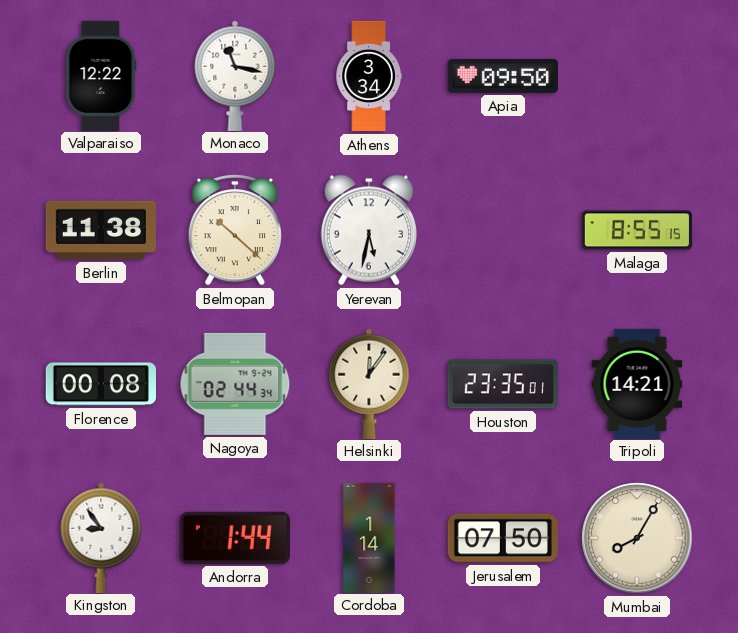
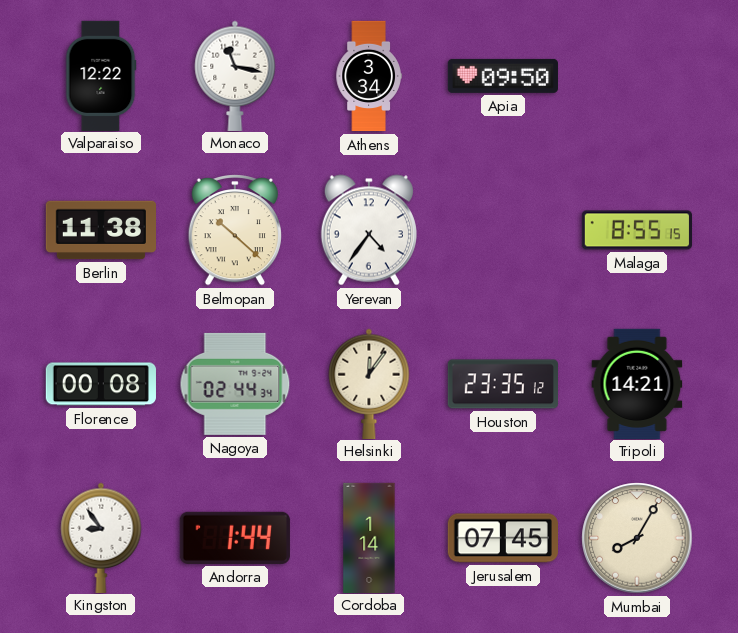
Yerevan: 5:32 -> 4:36
Houston: 23:35:01 -> 23:35:12
Jerusalem: 07:50 -> 07:45
